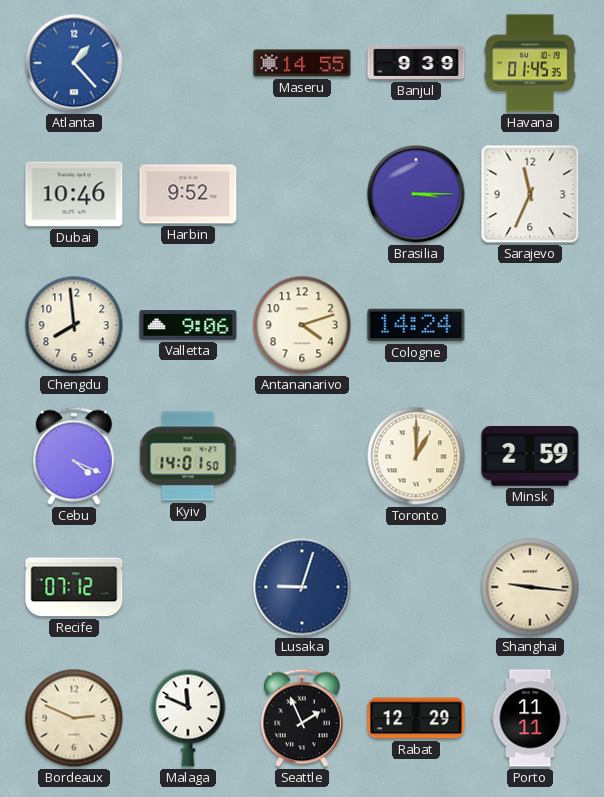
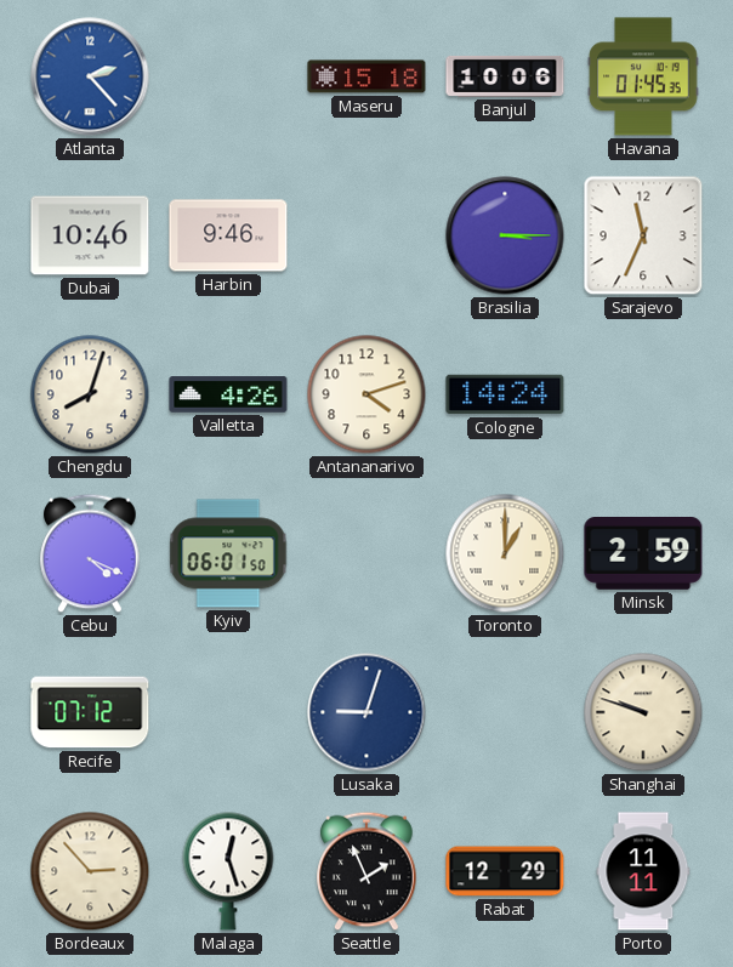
Atlanta: 1:23 -> 2:23
Maseru: 14:55 -> 15:18
Banjul: 9:39 -> 10:06
Harbin: 9:52 -> 9:46
Chengdu: 7:59 -> 8:03
Valletta: 9:06 -> 4:26
Kyiv: 14:01 -> 06:01
Shanghai: 9:16 -> 9:48
Bordeaux: 2:49 -> 2:53
Malaga: 11:49 -> 12:27
